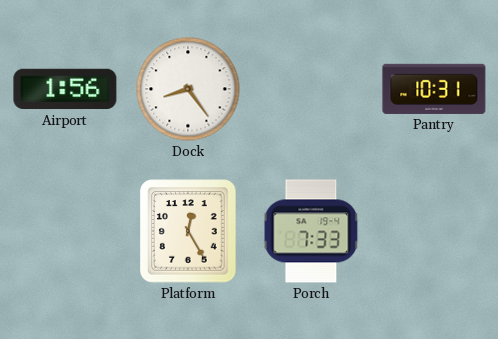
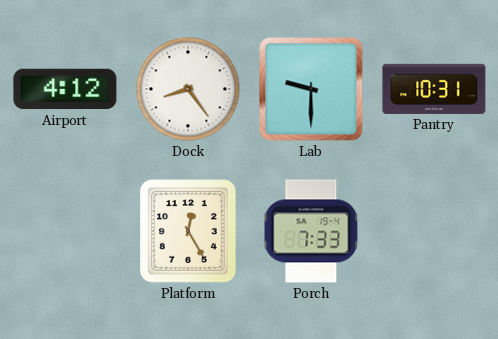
Airport: 1:56 -> 4:12
Lab: none -> 9:30
